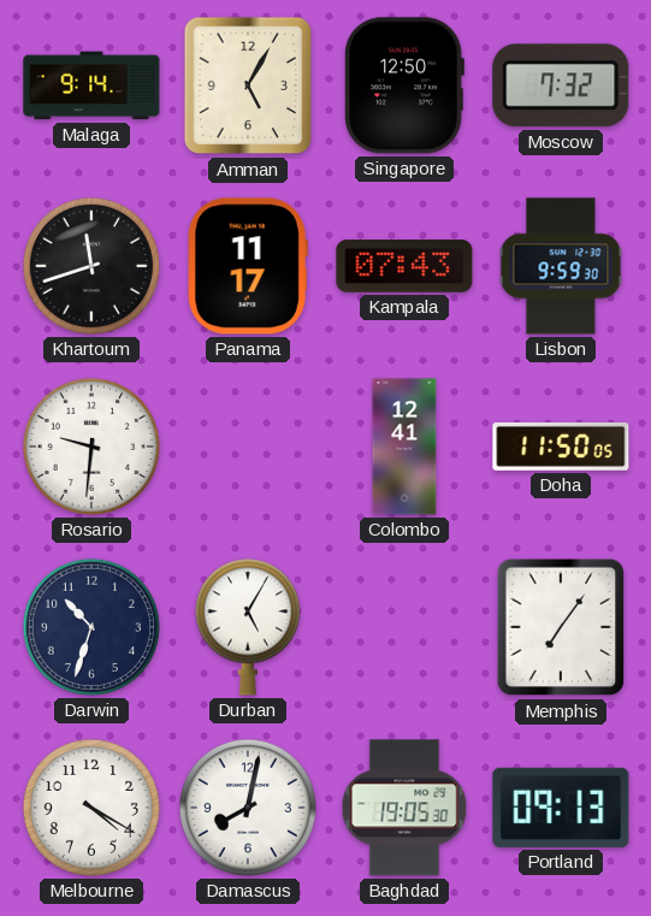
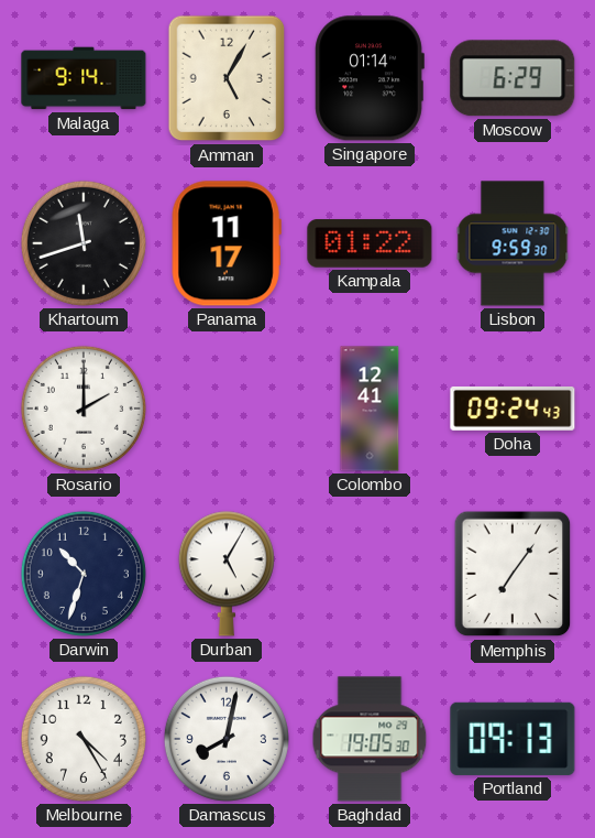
Singapore: 12:50 -> 01:14
Moscow: 7:32 -> 6:29
Kampala: 07:43 -> 01:22
Rosario: 9:31 -> 2:00
Doha: 11:50 -> 09:24
Melbourne: 4:20 -> 4:25
